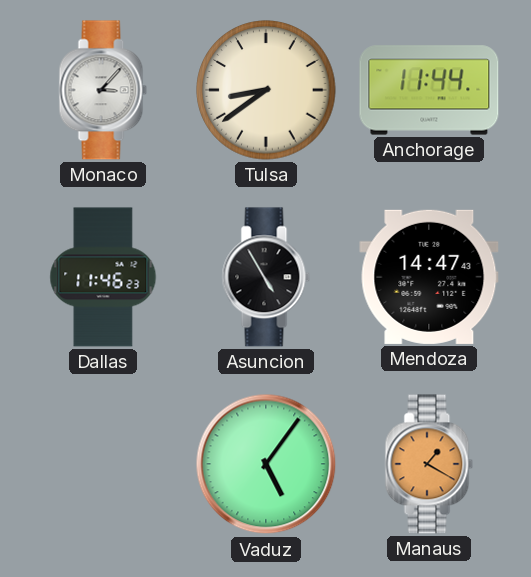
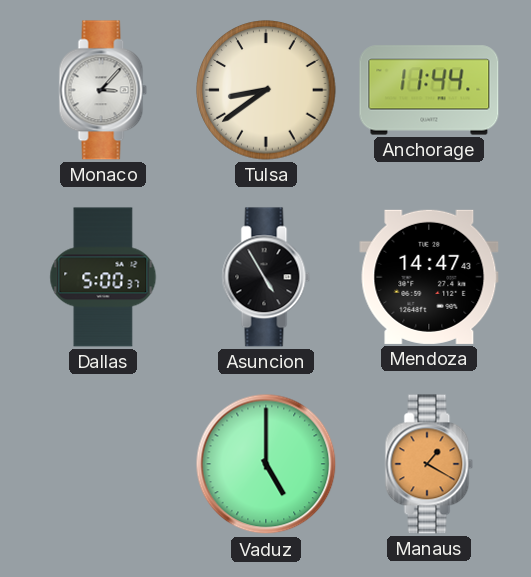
Dallas: 11:46 -> 5:00
Vaduz: 5:06 -> 5:00
